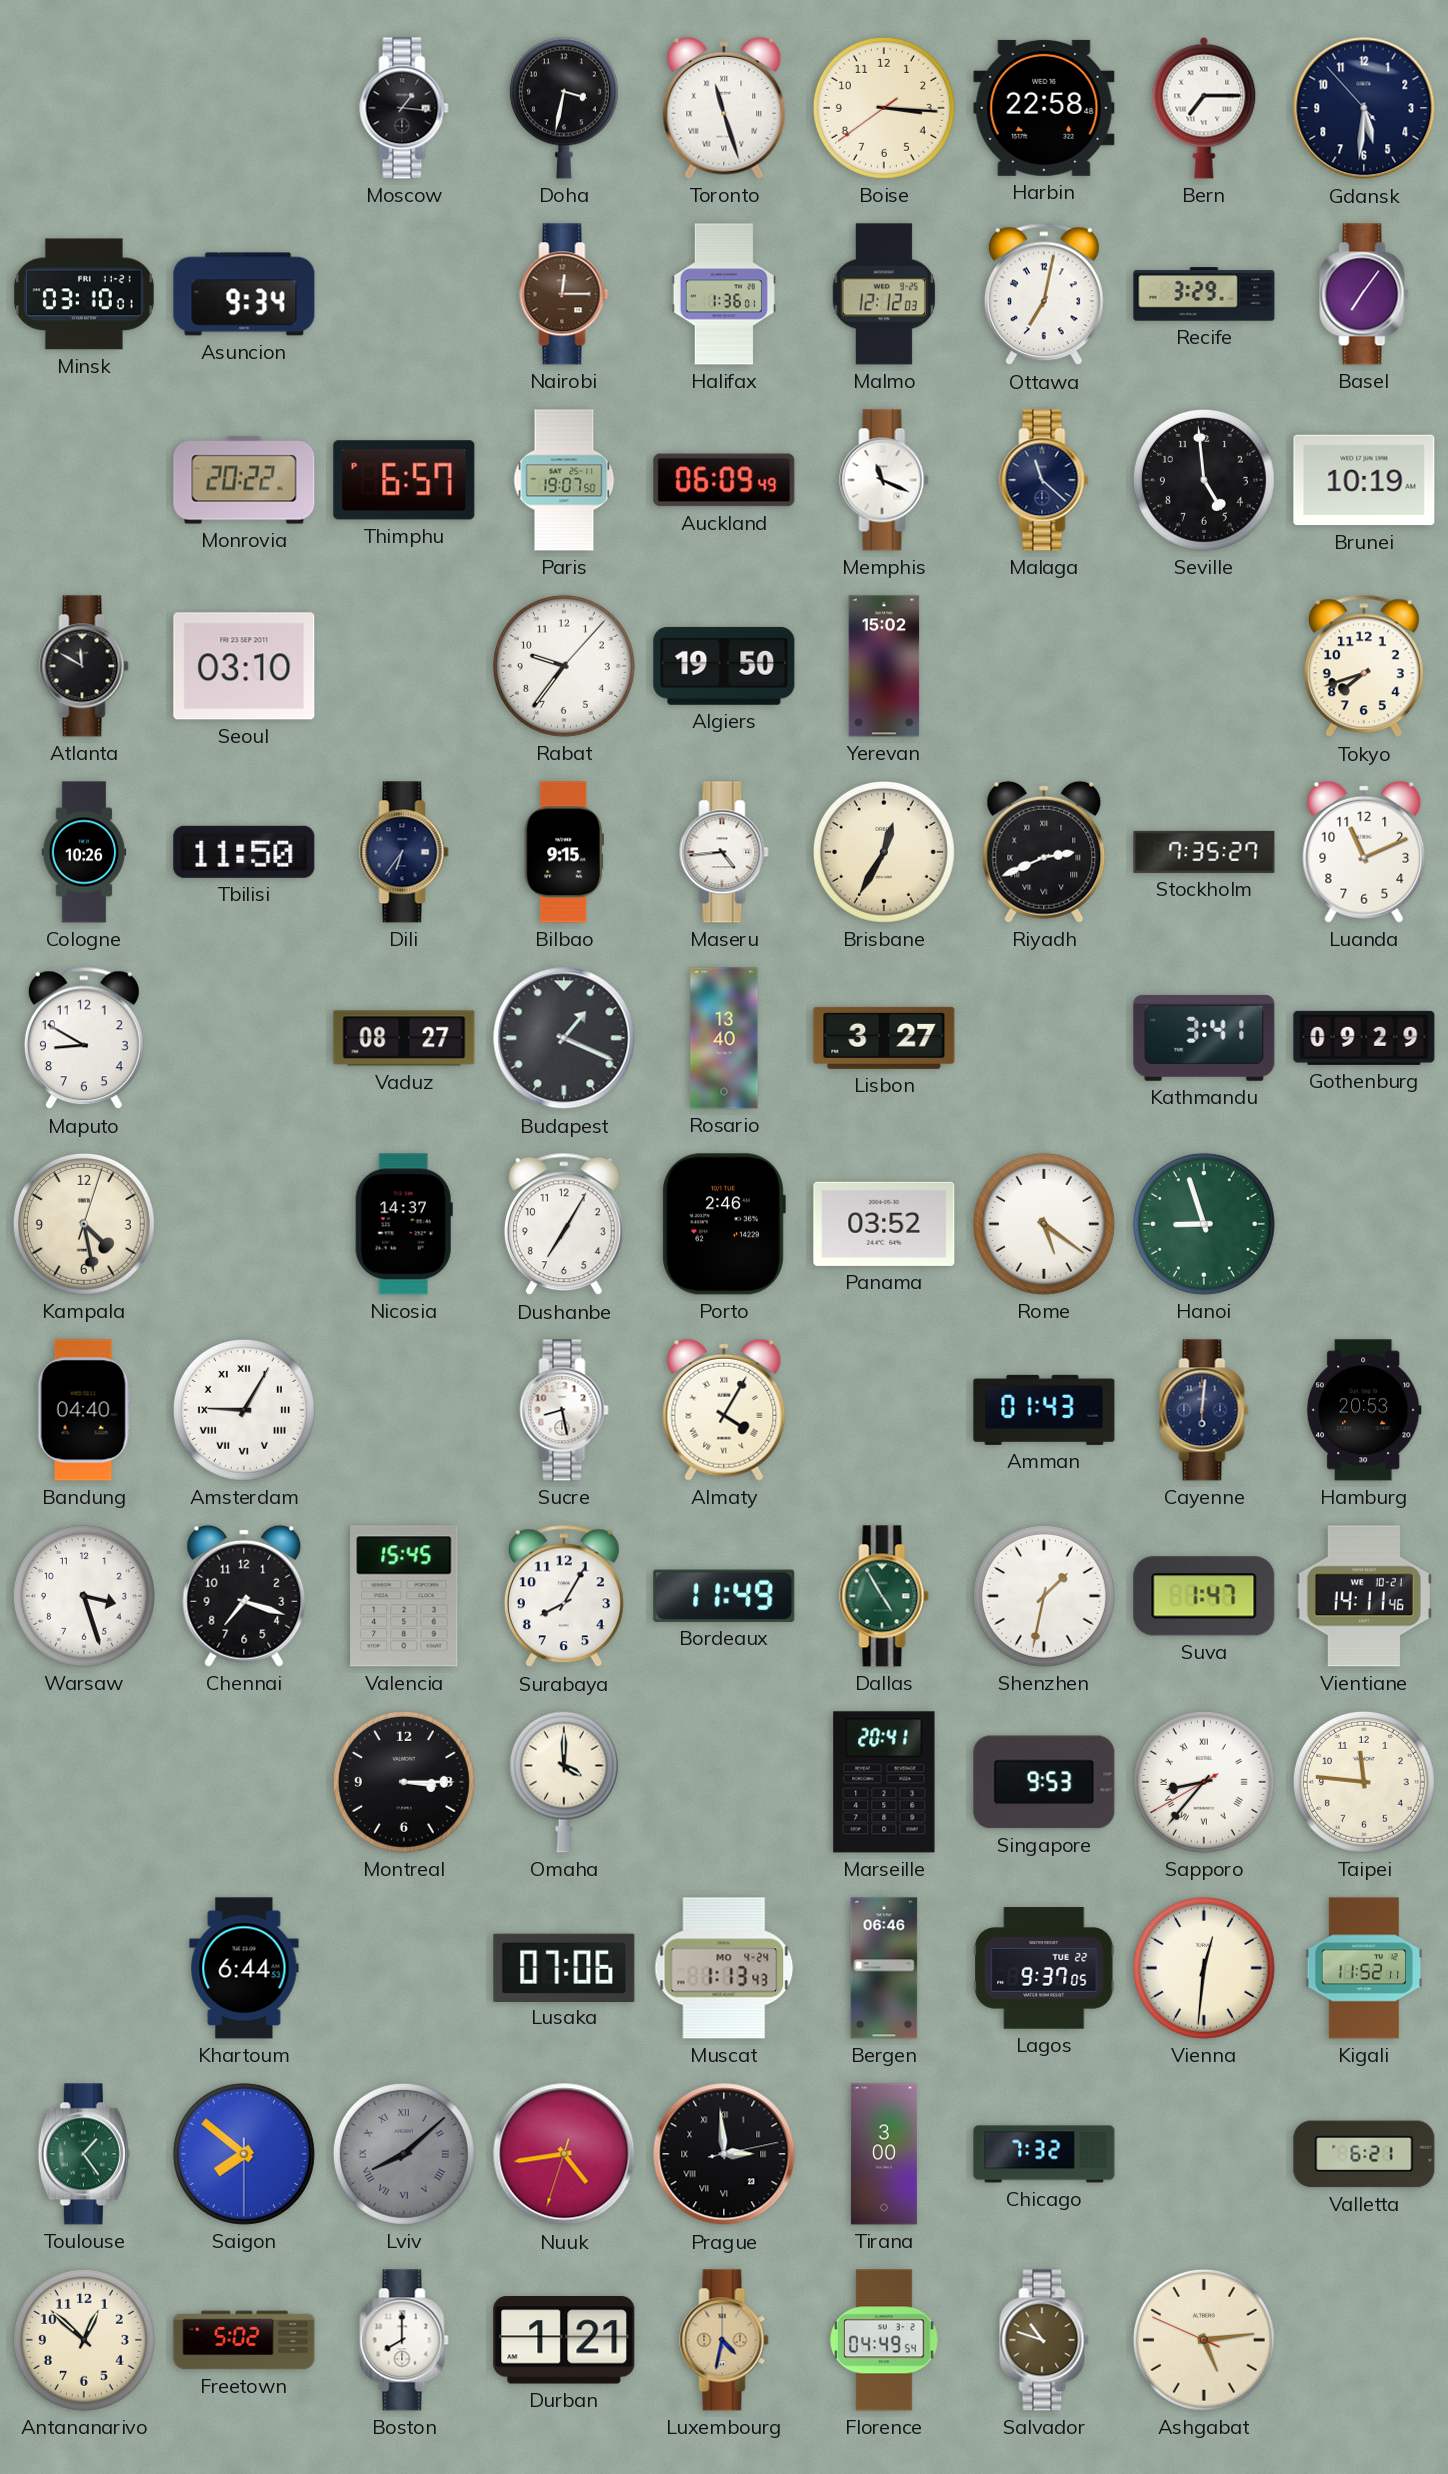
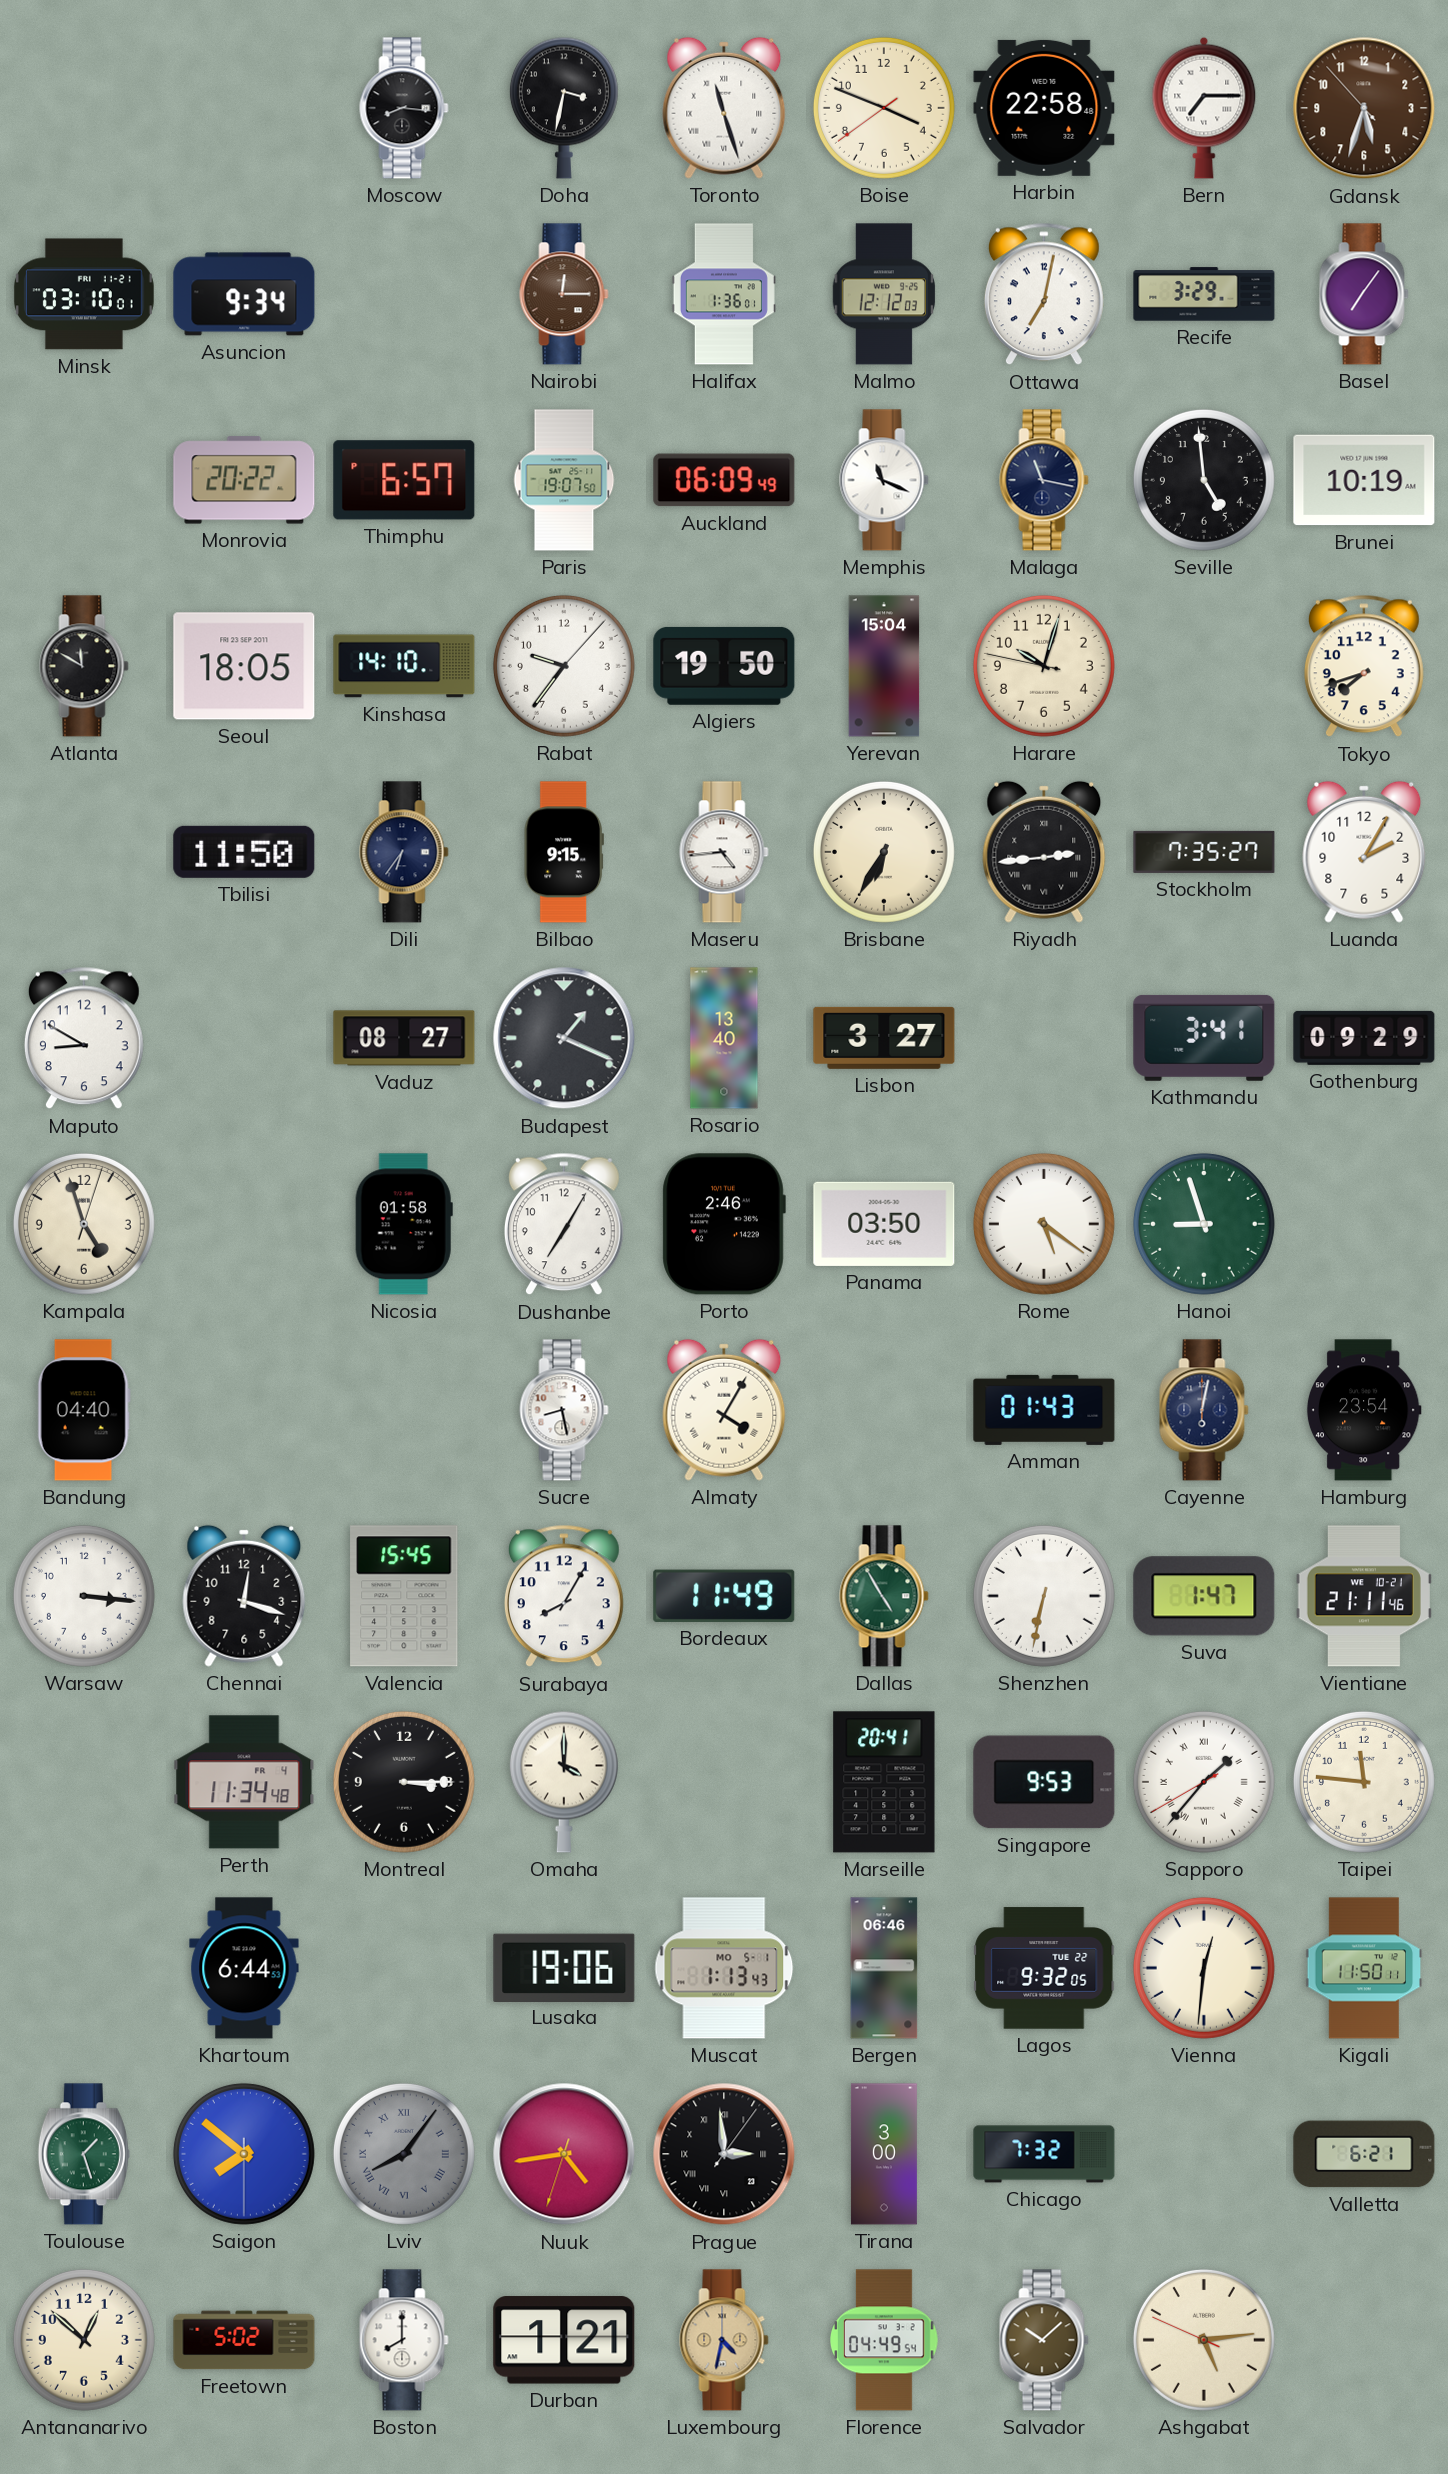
Moscow: 1:16 -> 8:16
Boise: 3:15 -> 3:48
Gdansk: 5:30 -> 5:32
Gdansk dial: navy -> brown
Malaga: 11:22 -> 11:17
Seoul: 03:10 -> 18:05
Kinshasa: none -> 14:10
Yerevan: 15:02 -> 15:04
Harare: none -> 10:02
Cologne: 10:26 -> none
Brisbane: 12:35 -> 6:35
Riyadh: 2:41 -> 2:44
Luanda: 11:11 -> 2:05
Kampala: 4:28 -> 4:57
Nicosia: 14:37 -> 01:58
Panama: 03:52 -> 03:50
Amsterdam: 9:05 -> none
Cayenne: 6:01 -> 6:02
Hamburg: 20:53 -> 23:54
Warsaw: 3:27 -> 3:16
Chennai: 7:18 -> 12:18
Shenzhen: 1:32 -> 6:32
Vientiane: 14:11 -> 21:11
Perth: none -> 11:34
Sapporo: 8:36 -> 1:36
Lusaka: 07:06 -> 19:06
Muscat date: MO 4-24 -> MO 5-1
Lagos: 9:37 -> 9:32
Kigali: 11:52 -> 11:50
Toulouse: 1:24 -> 1:27
Lviv: 8:08 -> 8:06
Prague: 2:59:13 -> 2:59:06
Salvador: 10:48 -> 10:08
